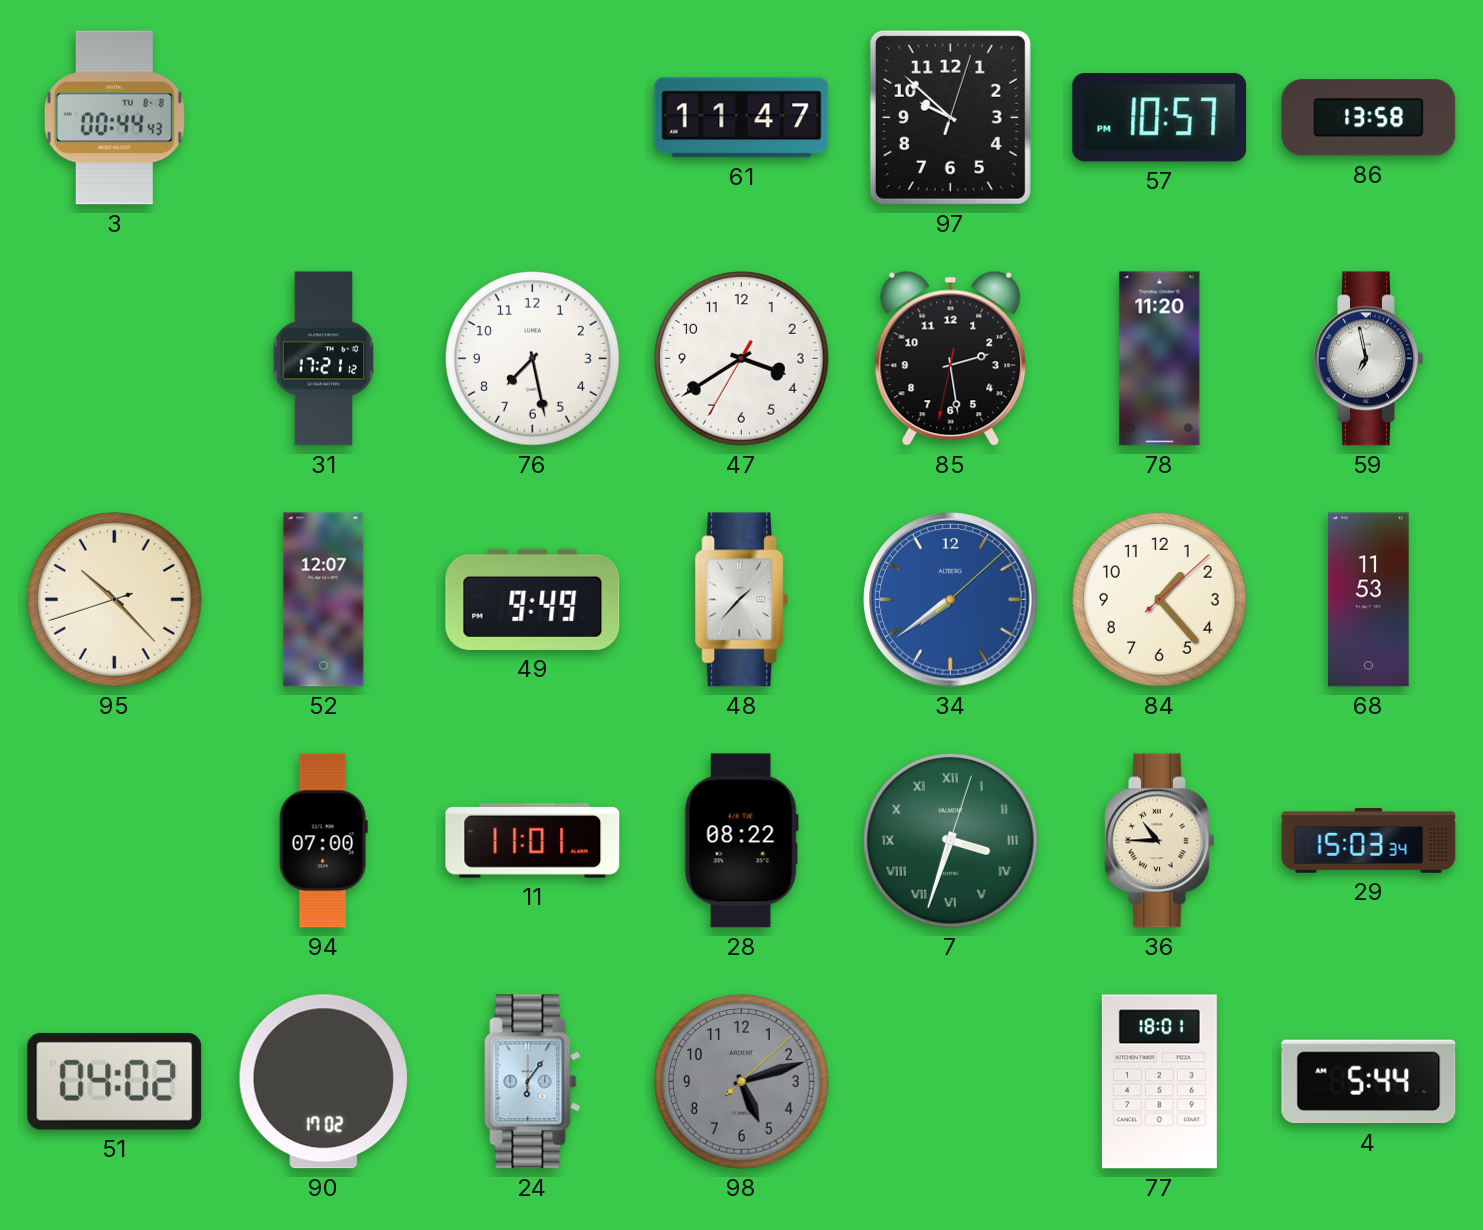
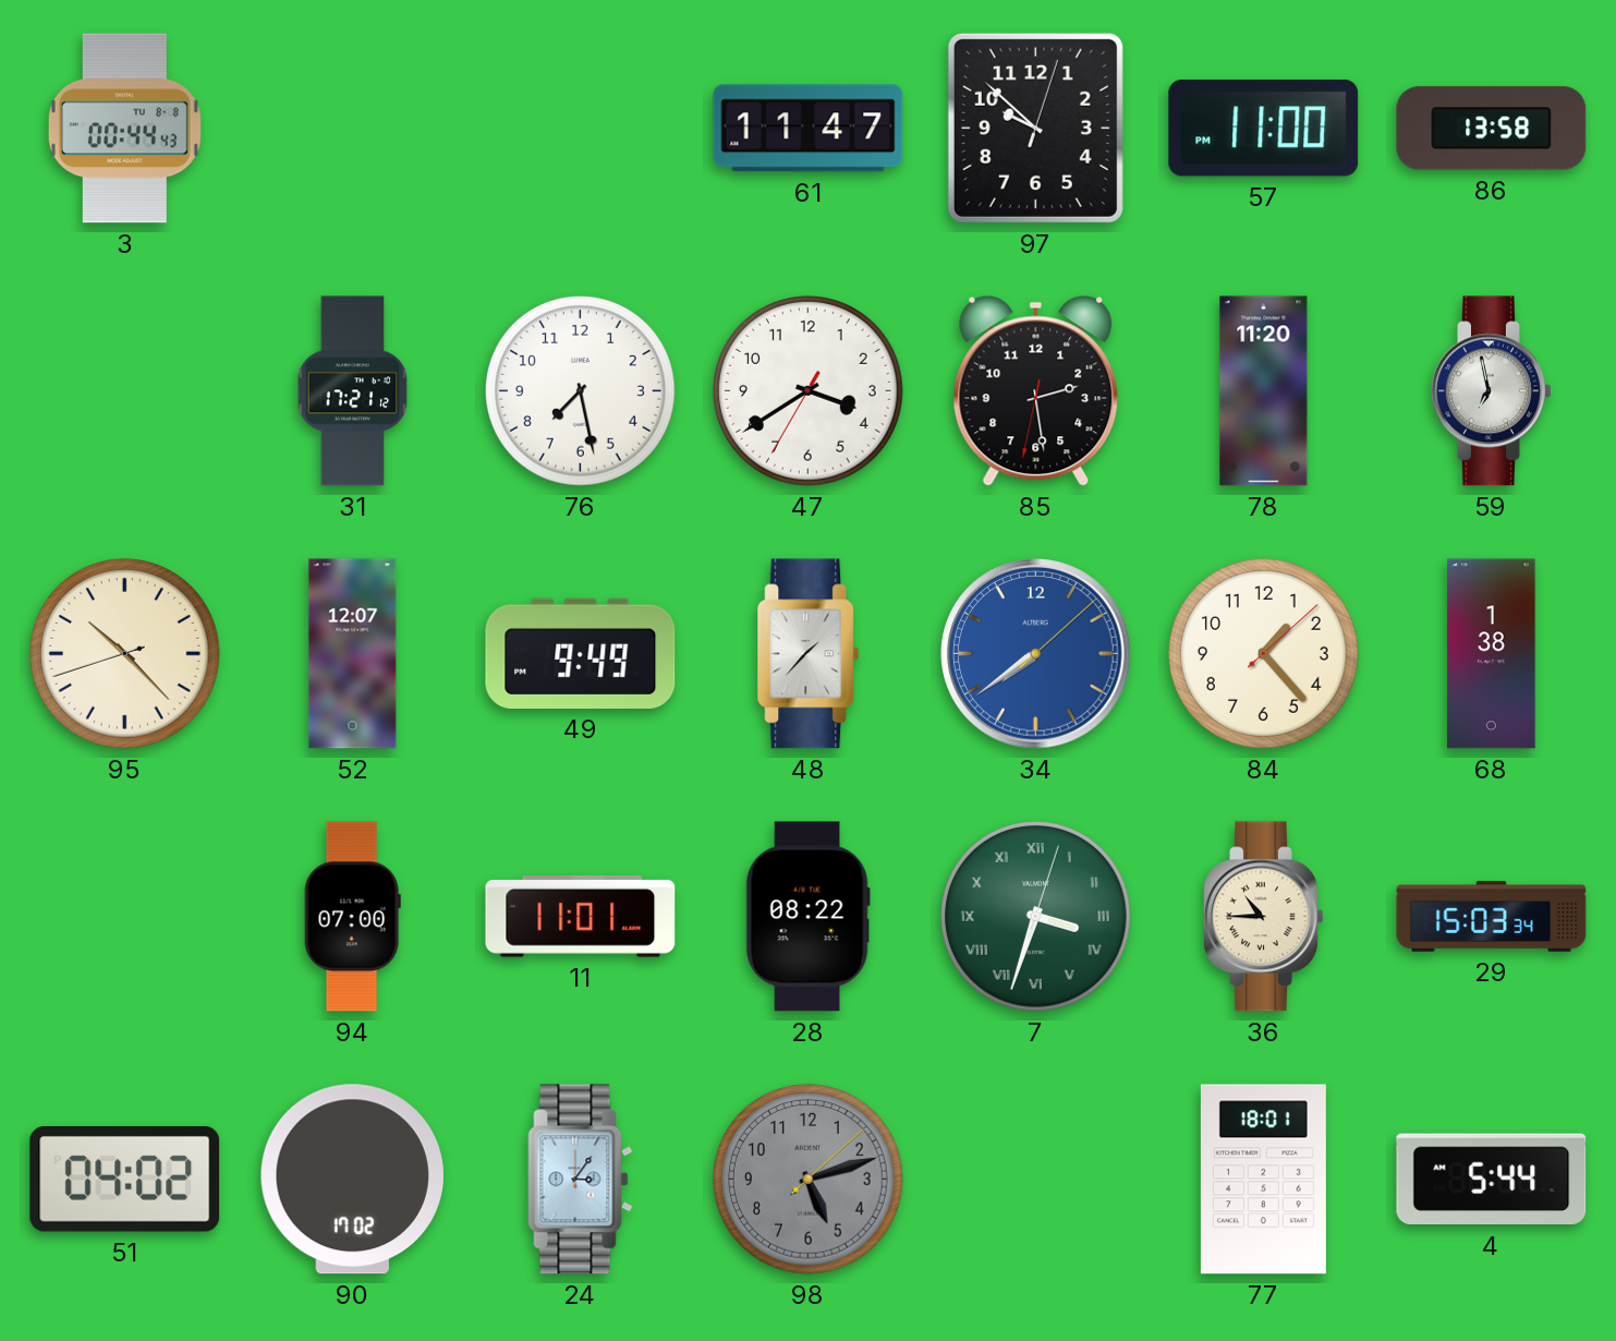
57: 10:57 -> 11:00
68: 11:53 -> 1:38
24: 6:06 -> 3:06
